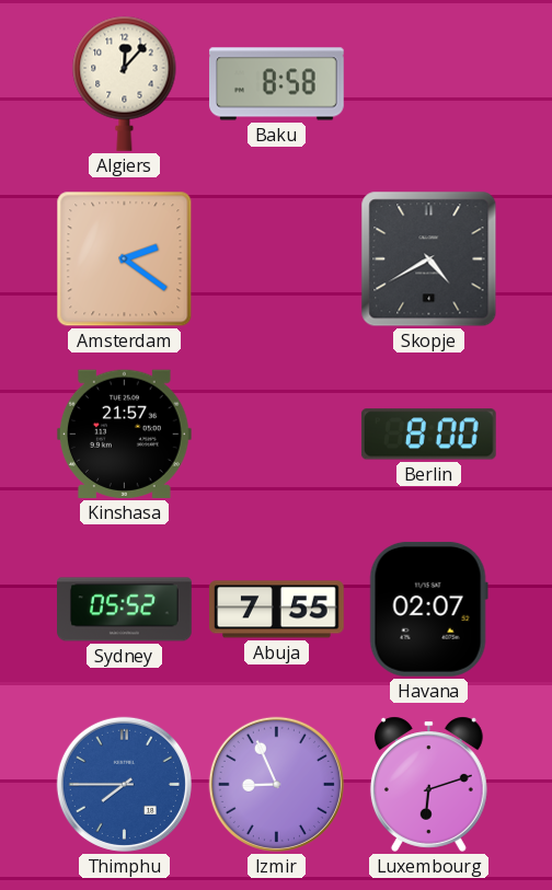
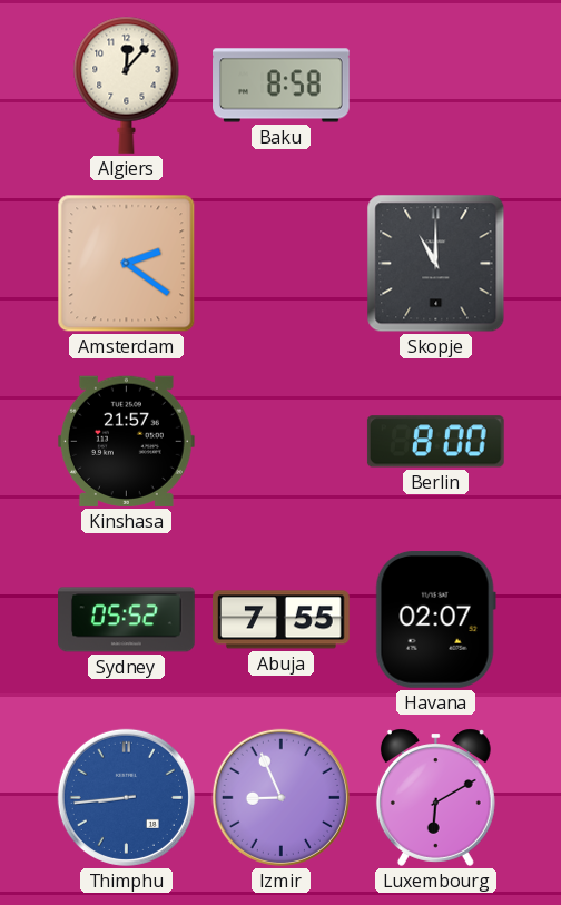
Skopje: 4:40 -> 11:00
Thimphu: 7:45 -> 8:44
Luxembourg: 6:12 -> 6:10
